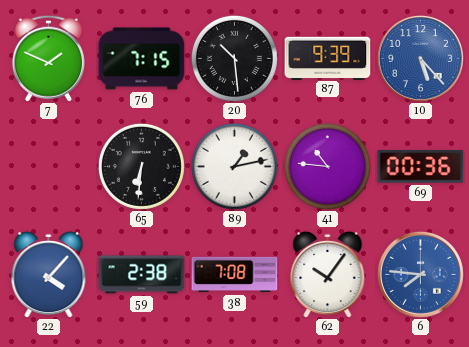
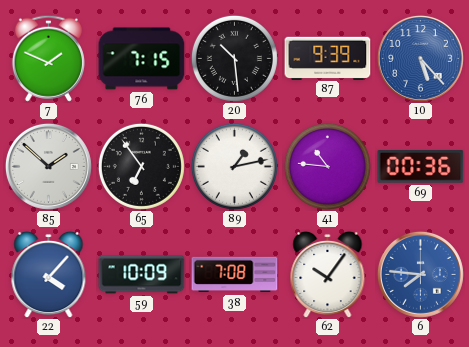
85: none -> 1:52
65: 6:31 -> 6:54
59: 2:38 -> 10:09
